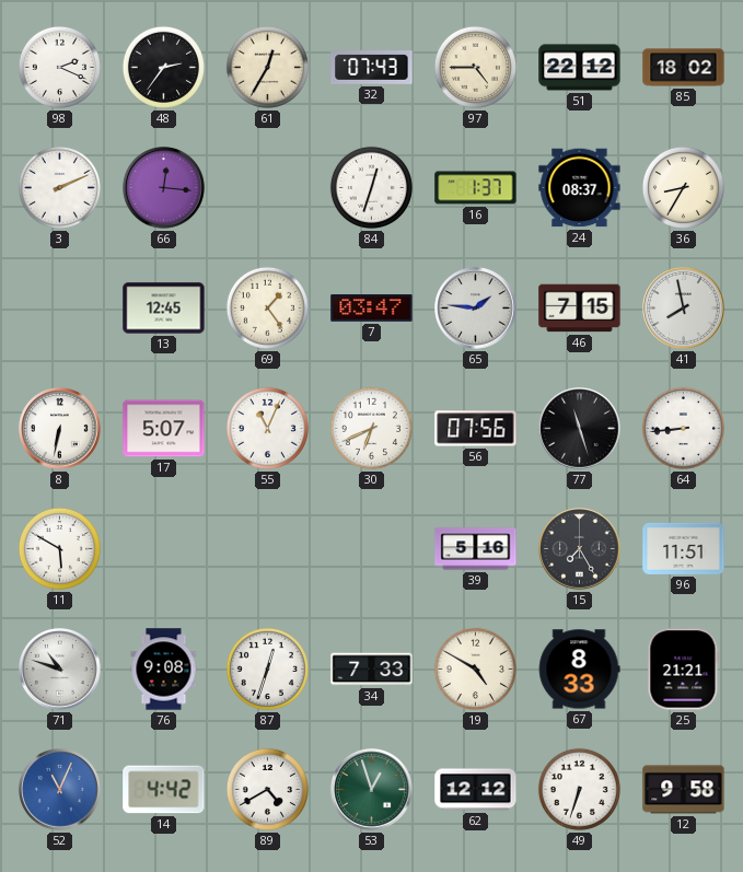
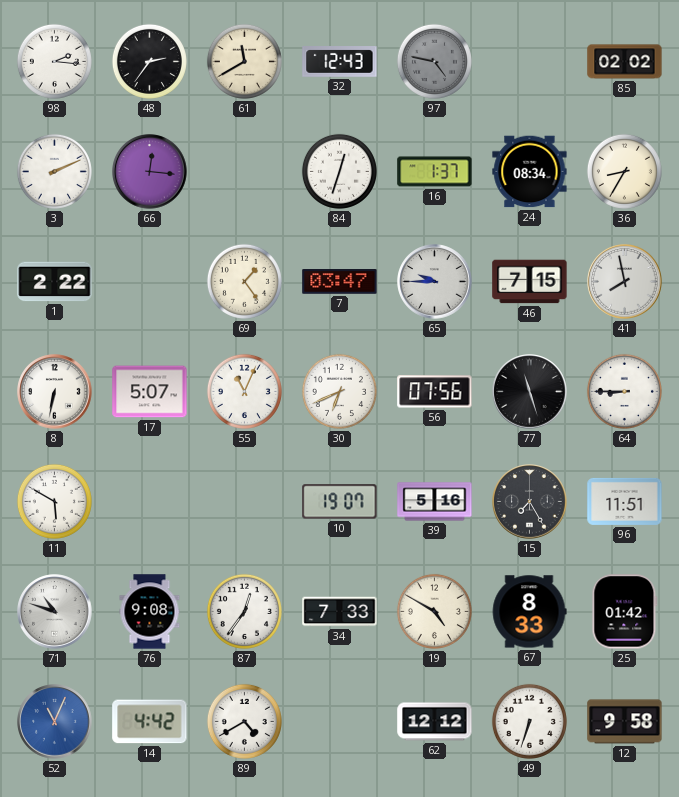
98: 2:19 -> 2:16
61: 12:35 -> 11:40
32: 07:43 -> 12:43
97: 4:45 -> 4:47
97 dial: cream -> grey
51: 22:12 -> none
85: 18:02 -> 02:02
24: 08:37 -> 08:34
1: none -> 2:22
13: 12:45 -> none
65: 1:46 -> 9:45
64: 8:44 -> 8:45
10: none -> 19:07
87: 12:33 -> 12:36
25: 21:21 -> 01:42
53: 12:57 -> none
